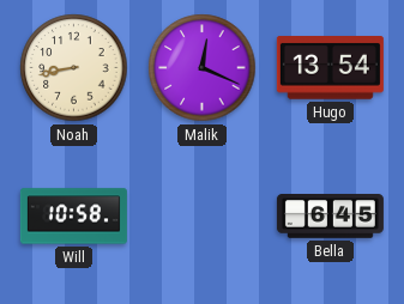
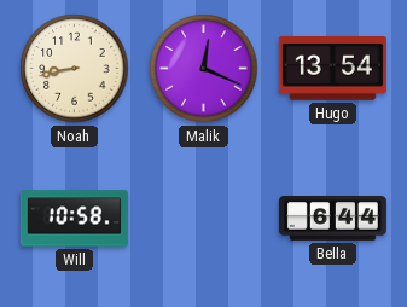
Bella: 6:45 -> 6:44
